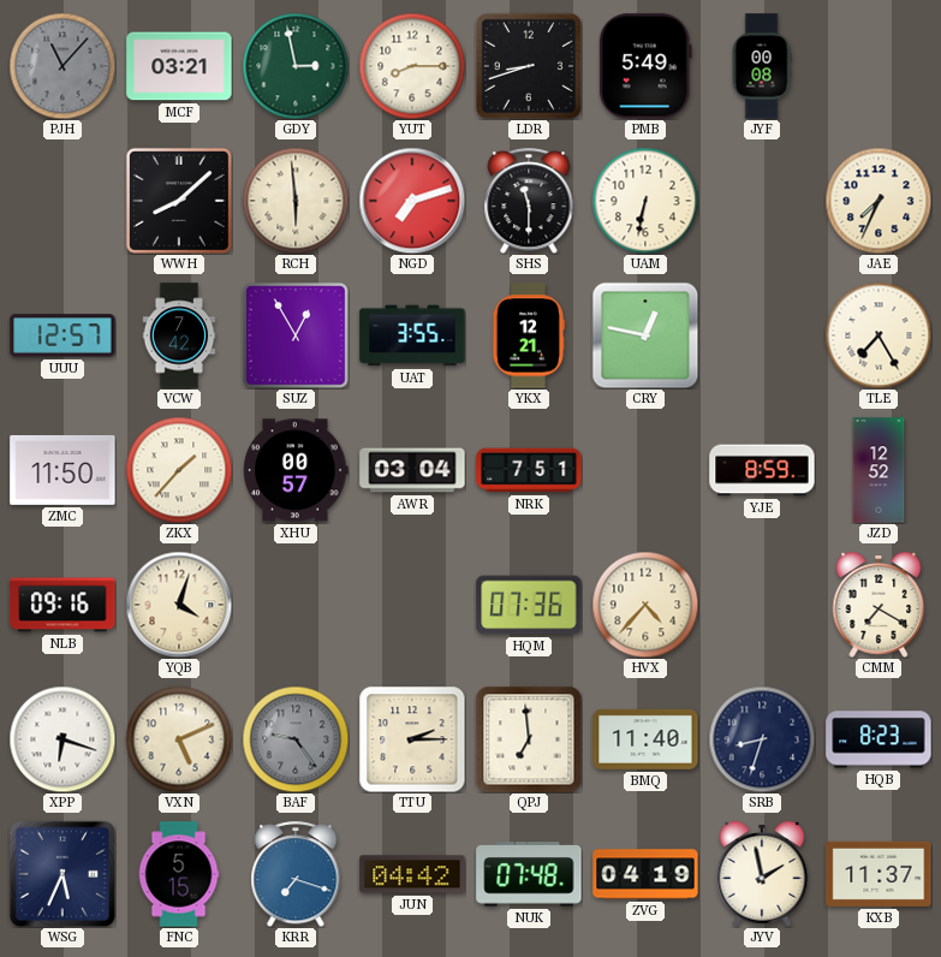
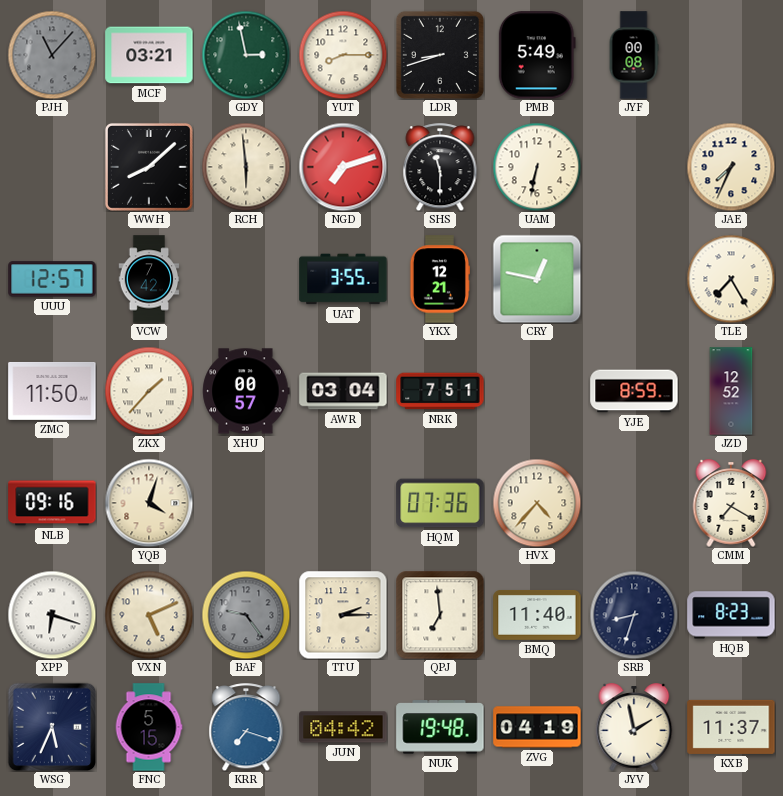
SUZ: 12:55 -> none
NUK: 07:48 -> 19:48
